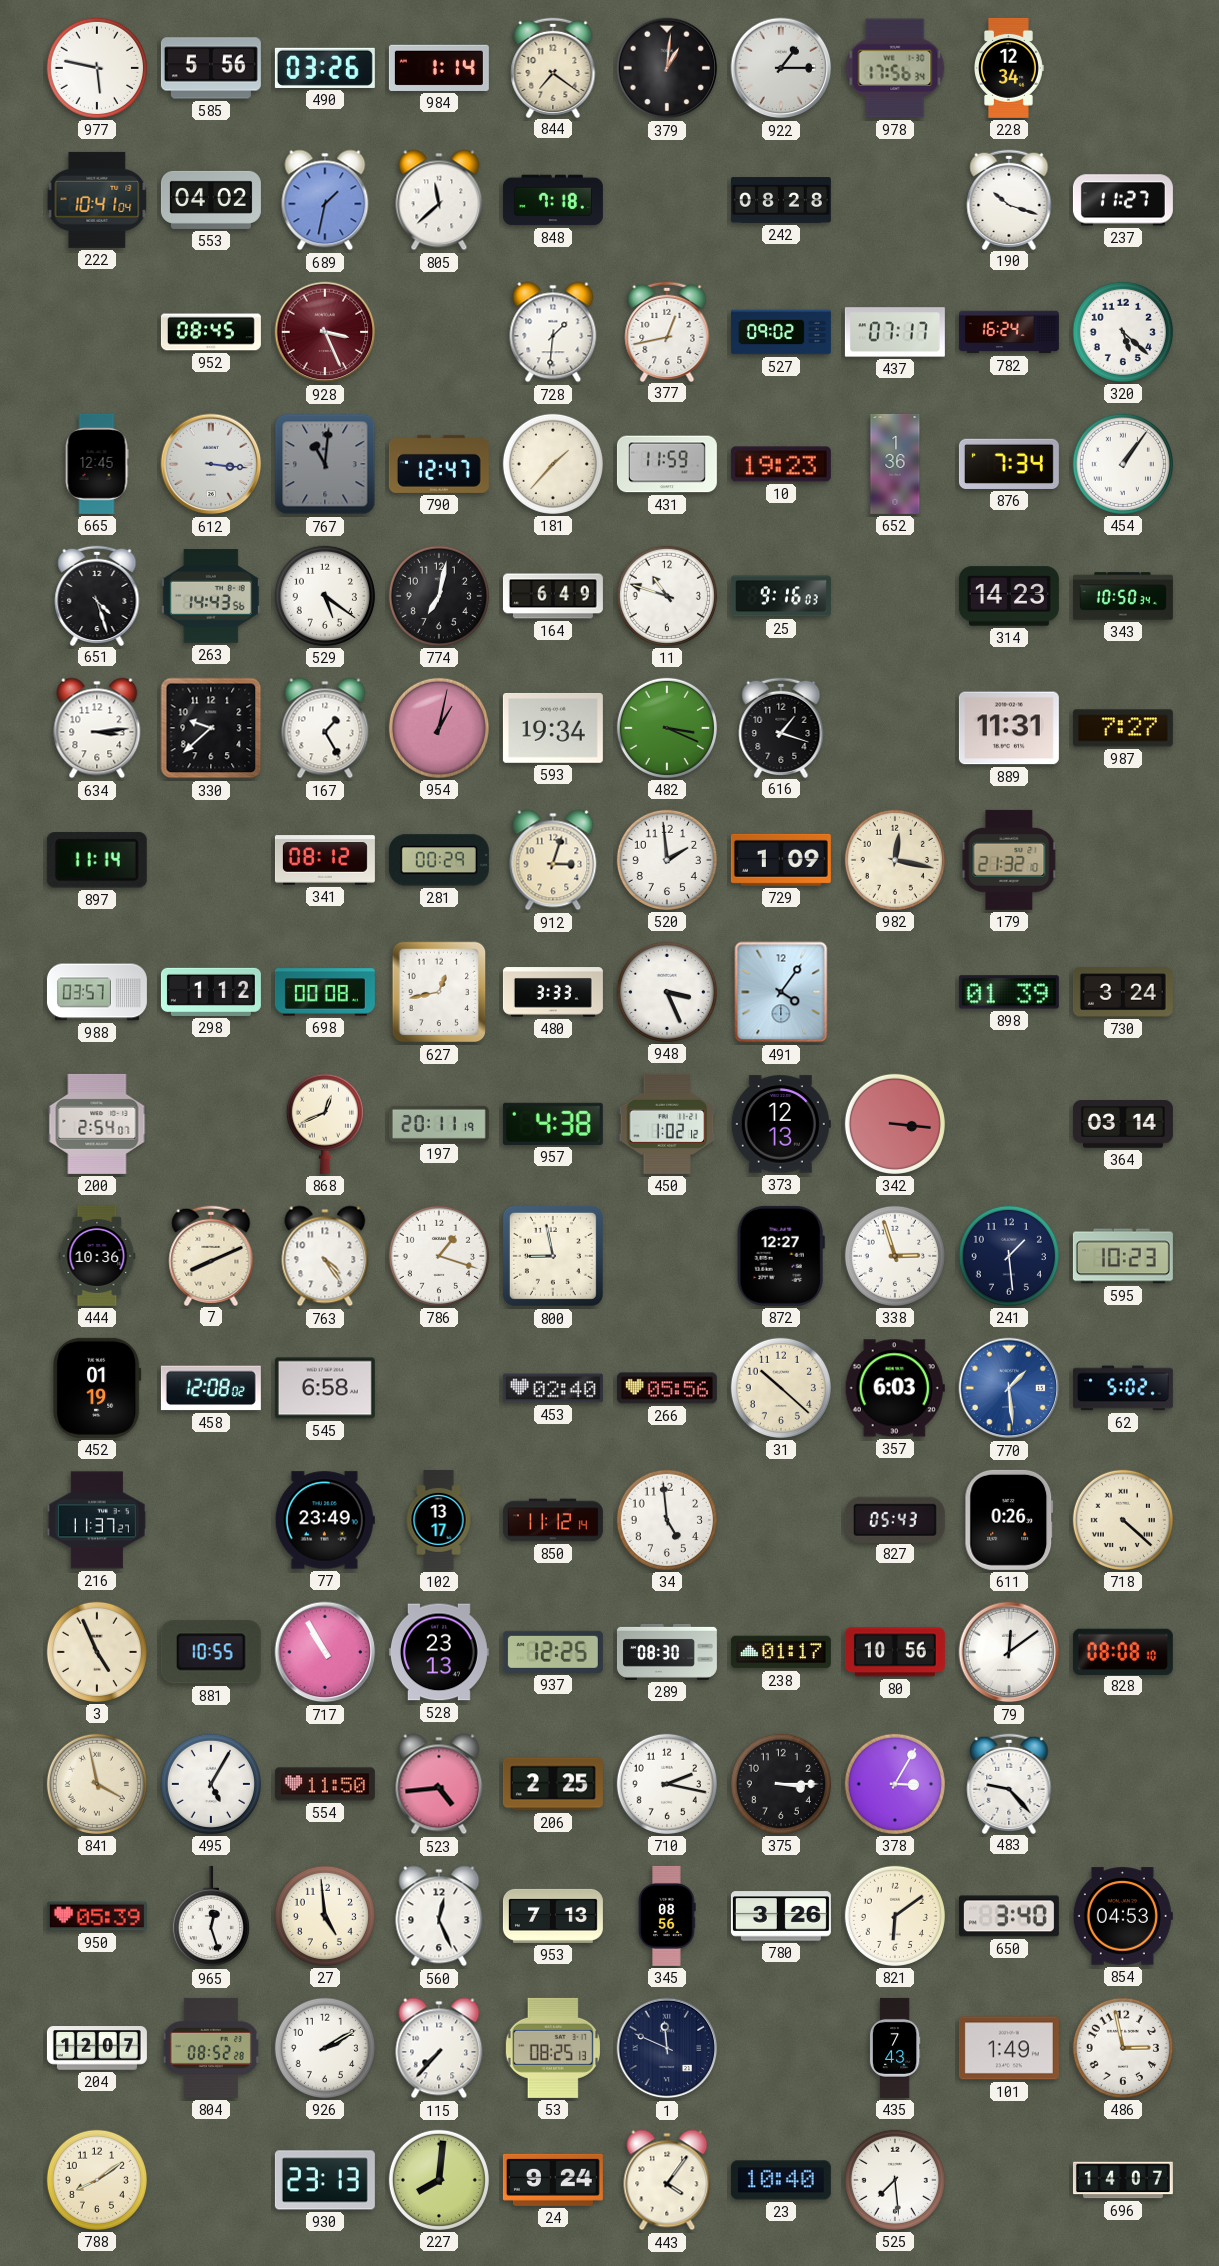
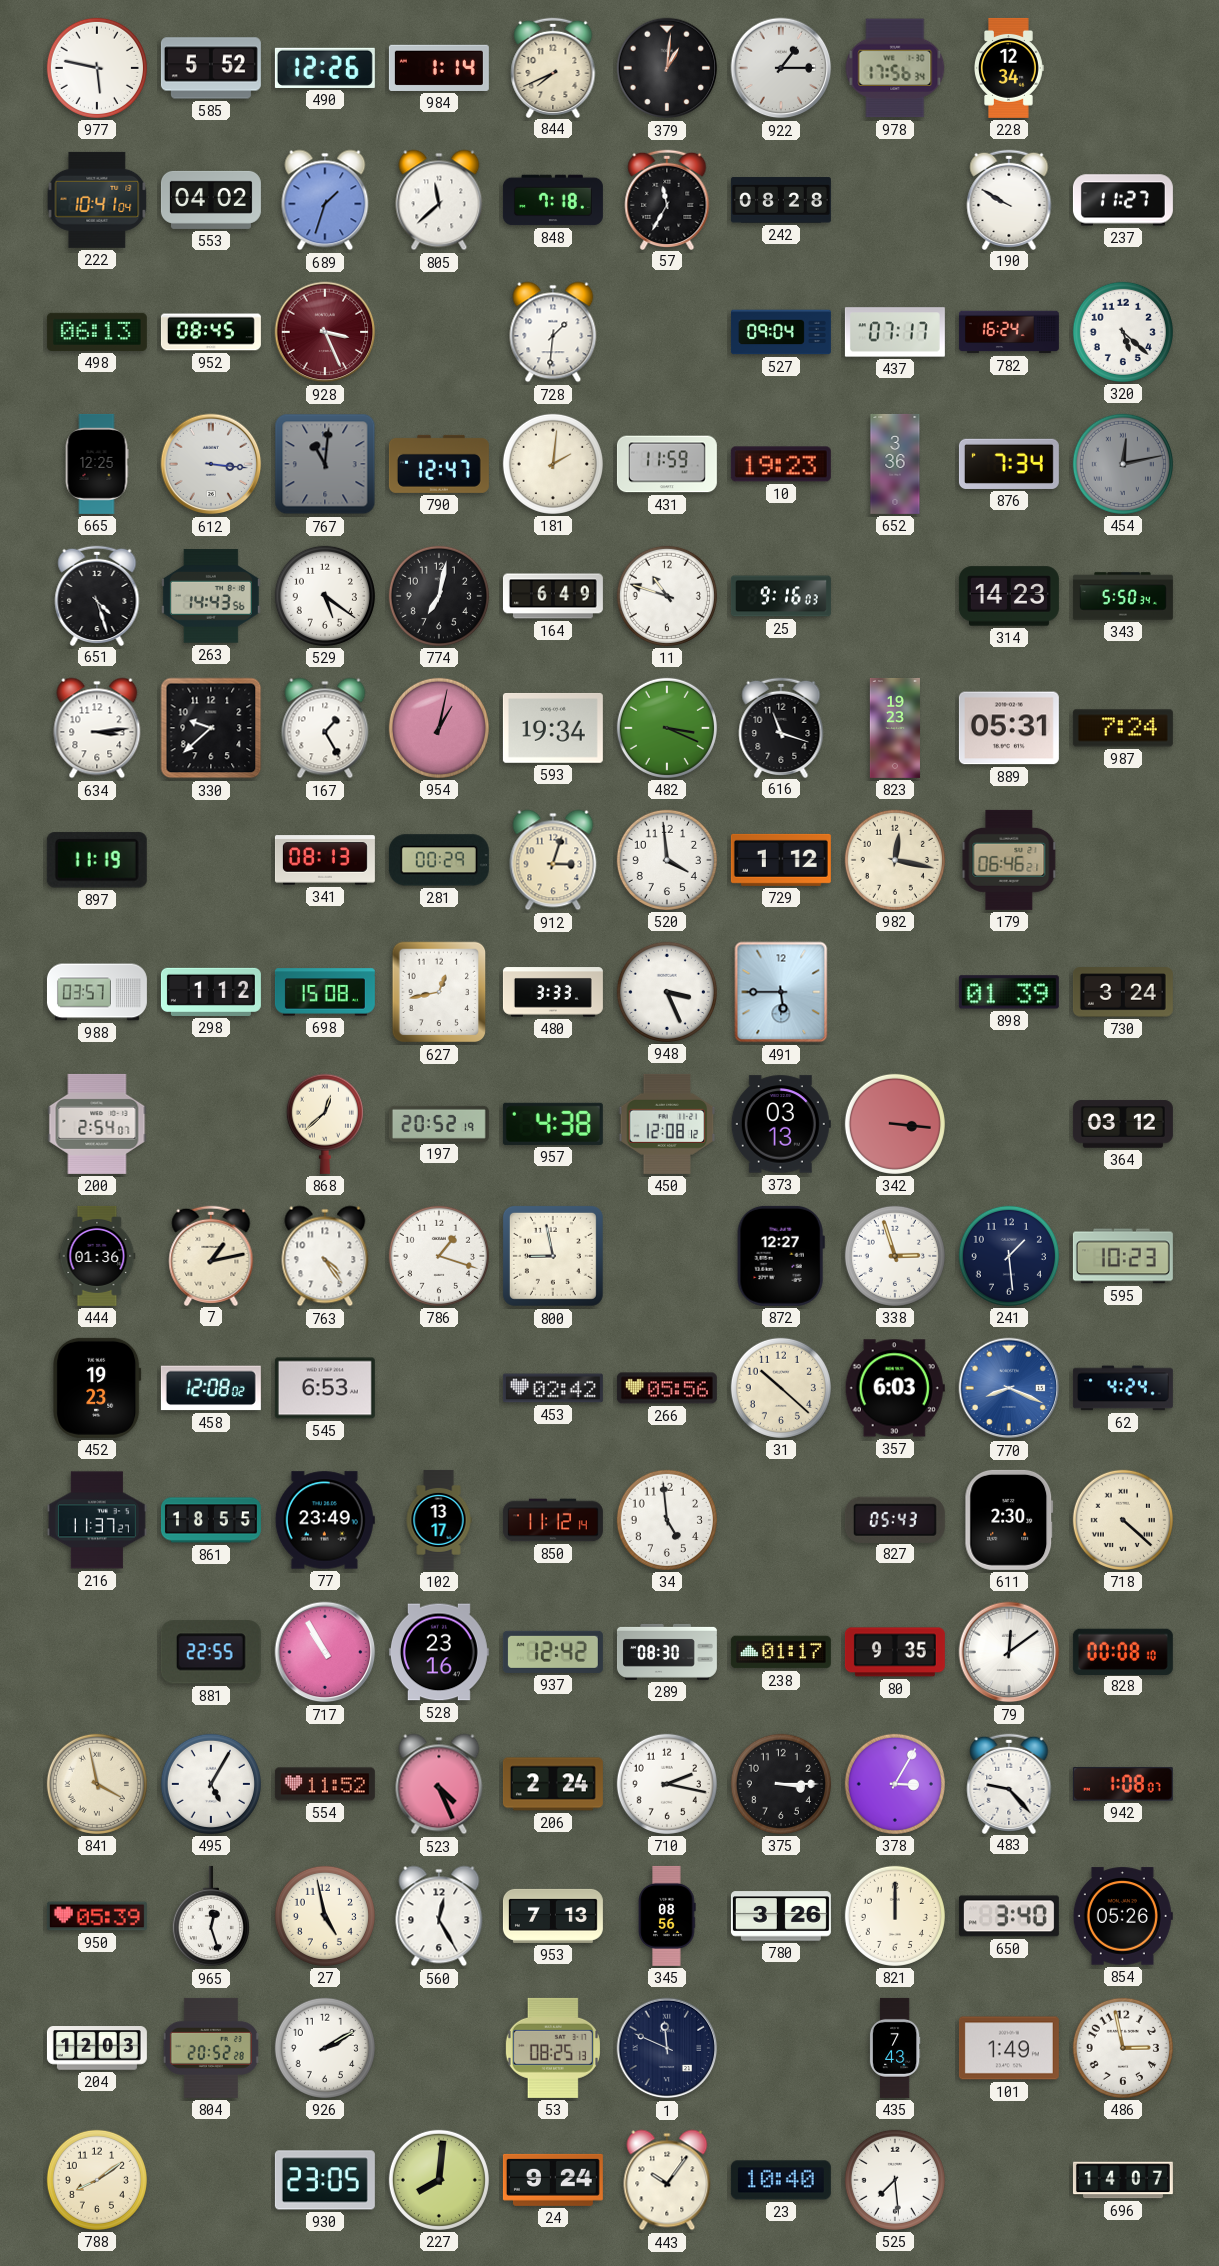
585: 5:56 -> 5:52
490: 03:26 -> 12:26
844: 7:21 -> 7:41
689: 1:32 -> 1:33
57: none -> 11:35
190: 10:18 -> 9:50
498: none -> 06:13
377: 12:43 -> none
527: 09:02 -> 09:04
665: 12:45 -> 12:25
181: 1:37 -> 2:01
652: 1:36 -> 3:36
454: 1:06 -> 12:13
454 dial: white -> grey
343: 10:50 -> 5:50
616: 1:18 -> 11:18
823: none -> 19:23
889: 11:31 -> 05:31
987: 7:27 -> 7:24
897: 11:14 -> 11:19
341: 08:12 -> 08:13
520: 1:59 -> 3:59
729: 1:09 -> 1:12
179: 21:32 -> 06:46
698: 00:08 -> 15:08
491: 4:06 -> 5:45
868: 12:41 -> 12:38
197: 20:11 -> 20:52
450: 1:02 -> 12:08
373: 12:13 -> 03:13
364: 03:14 -> 03:12
444: 10:36 -> 01:36
7: 8:11 -> 1:13
452: 01:19 -> 19:23
545: 6:58 -> 6:53
453: 02:40 -> 02:42
770: 1:29 -> 8:19
62: 5:02 -> 4:24
861: none -> 18:55
611: 0:26 -> 2:30
3: 4:56 -> none
881: 10:55 -> 22:55
528: 23:13 -> 23:16
937: 12:25 -> 12:42
80: 10:56 -> 9:35
828: 08:08 -> 00:08
554: 11:50 -> 11:52
523: 4:44 -> 4:26
206: 2:25 -> 2:24
942: none -> 1:08
27: 4:59 -> 4:58
560: 12:26 -> 12:25
821: 6:09 -> 12:00
854: 04:53 -> 05:26
204: 12:07 -> 12:03
804: 08:52 -> 20:52
115: 7:37 -> none
930: 23:13 -> 23:05
443: 4:06 -> 10:06
